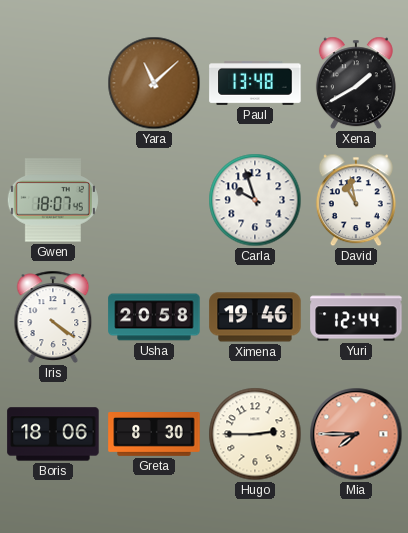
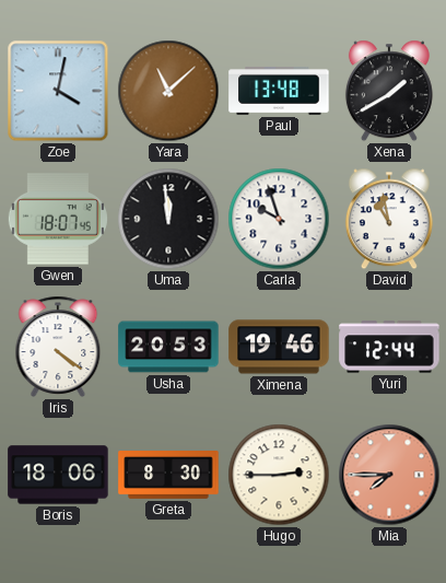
Zoe: none -> 4:02
Uma: none -> 11:59
Usha: 20:58 -> 20:53
